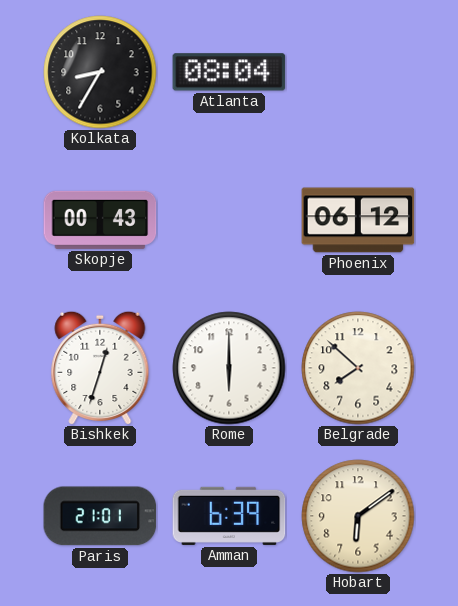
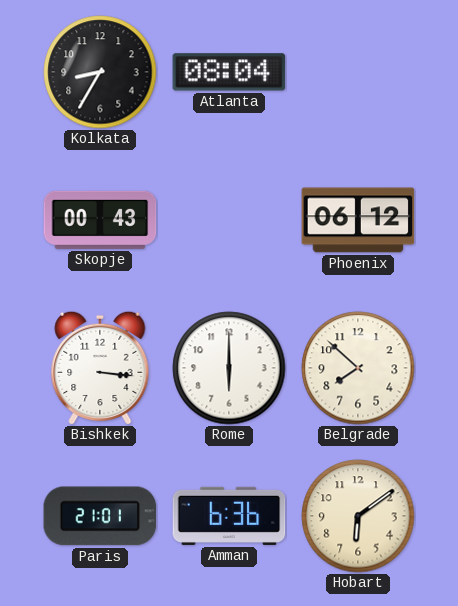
Bishkek: 12:33 -> 3:16
Amman: 6:39 -> 6:36
